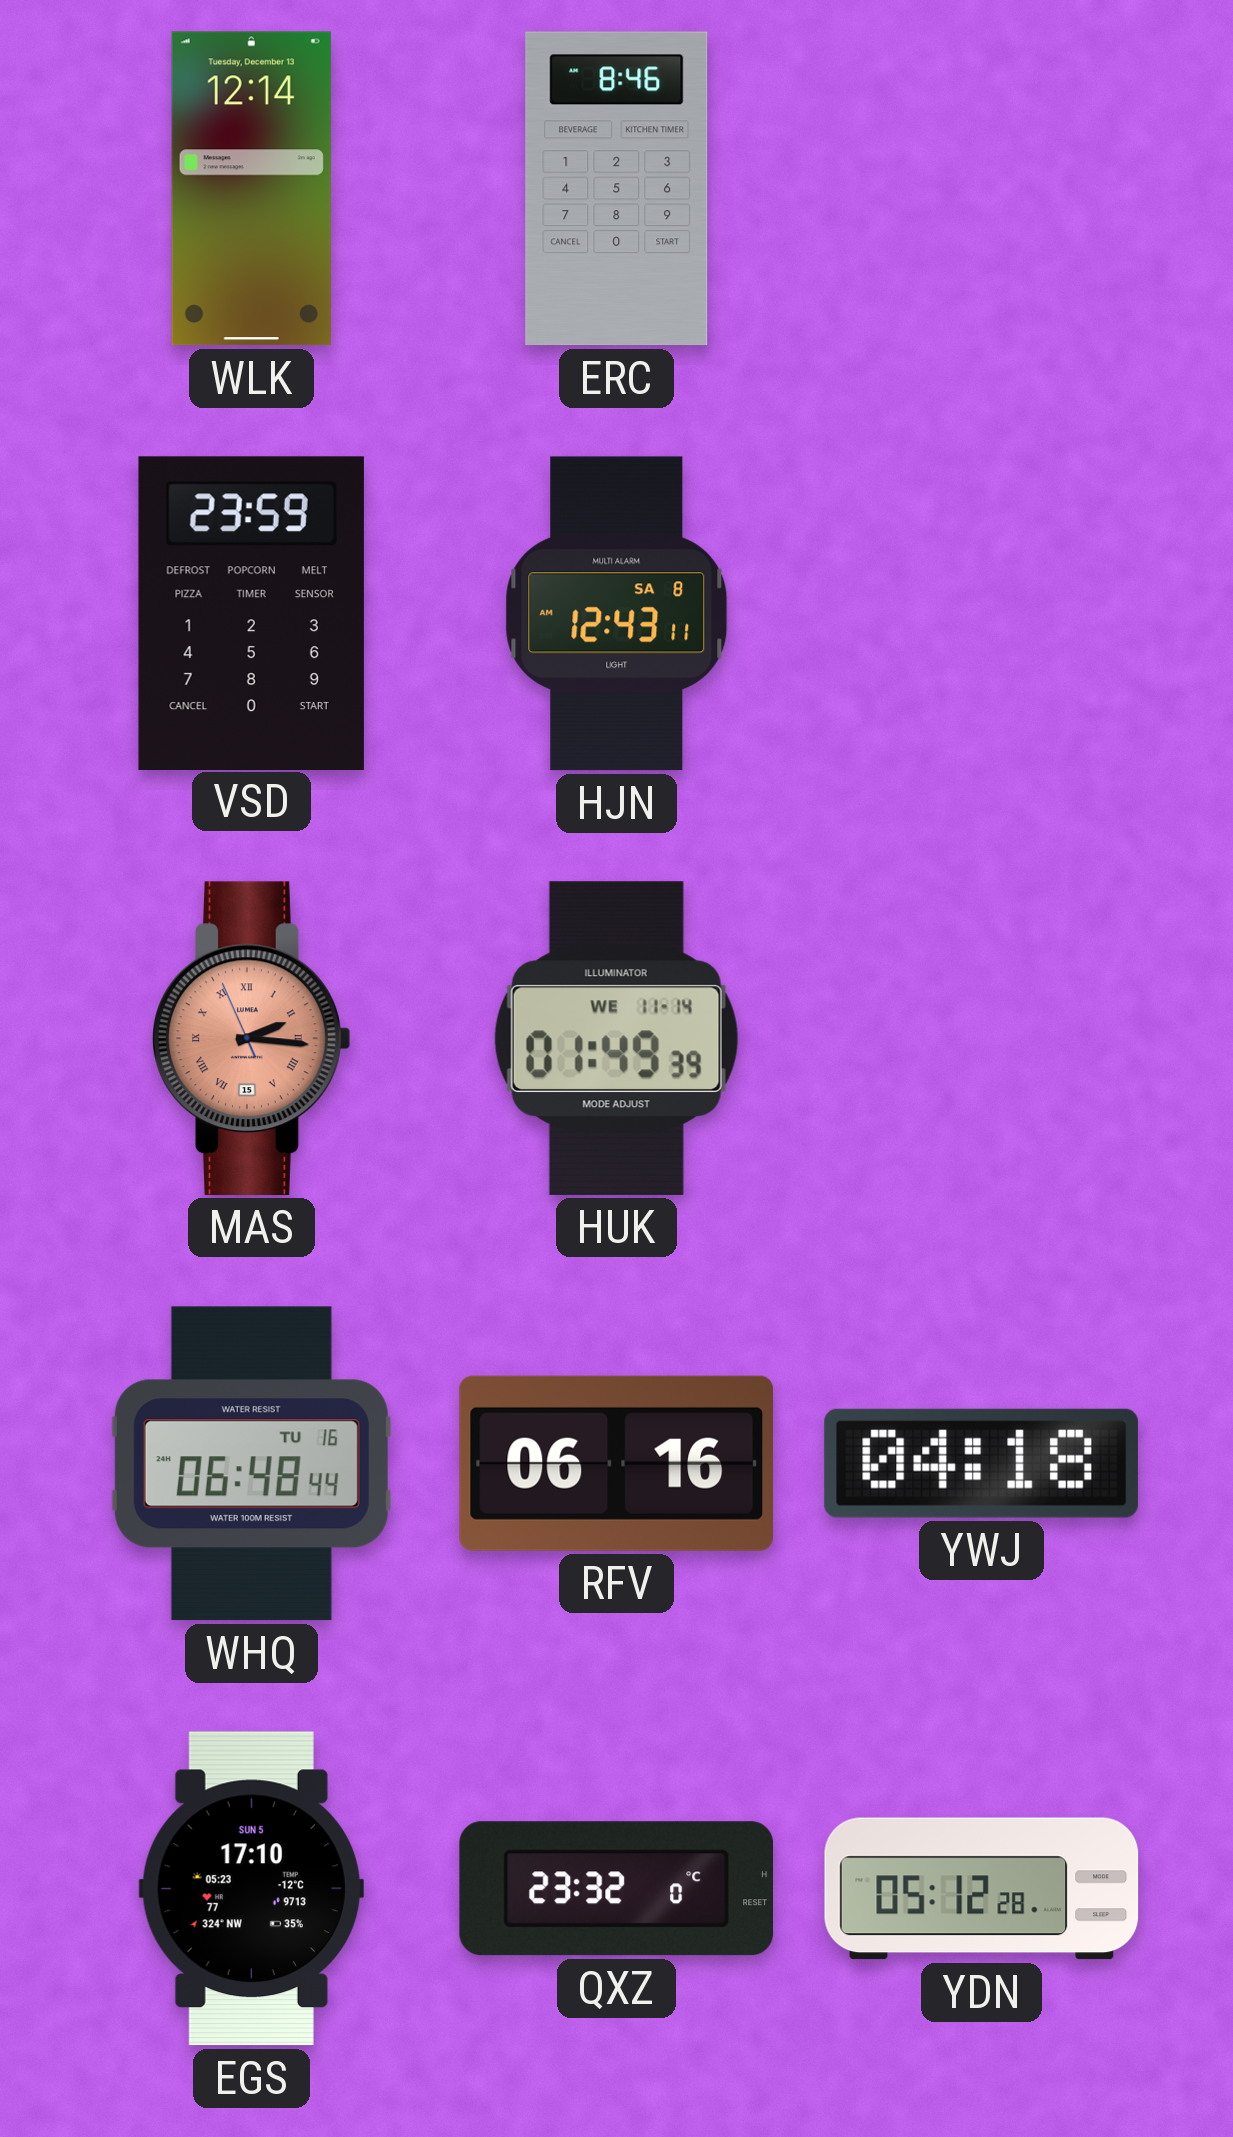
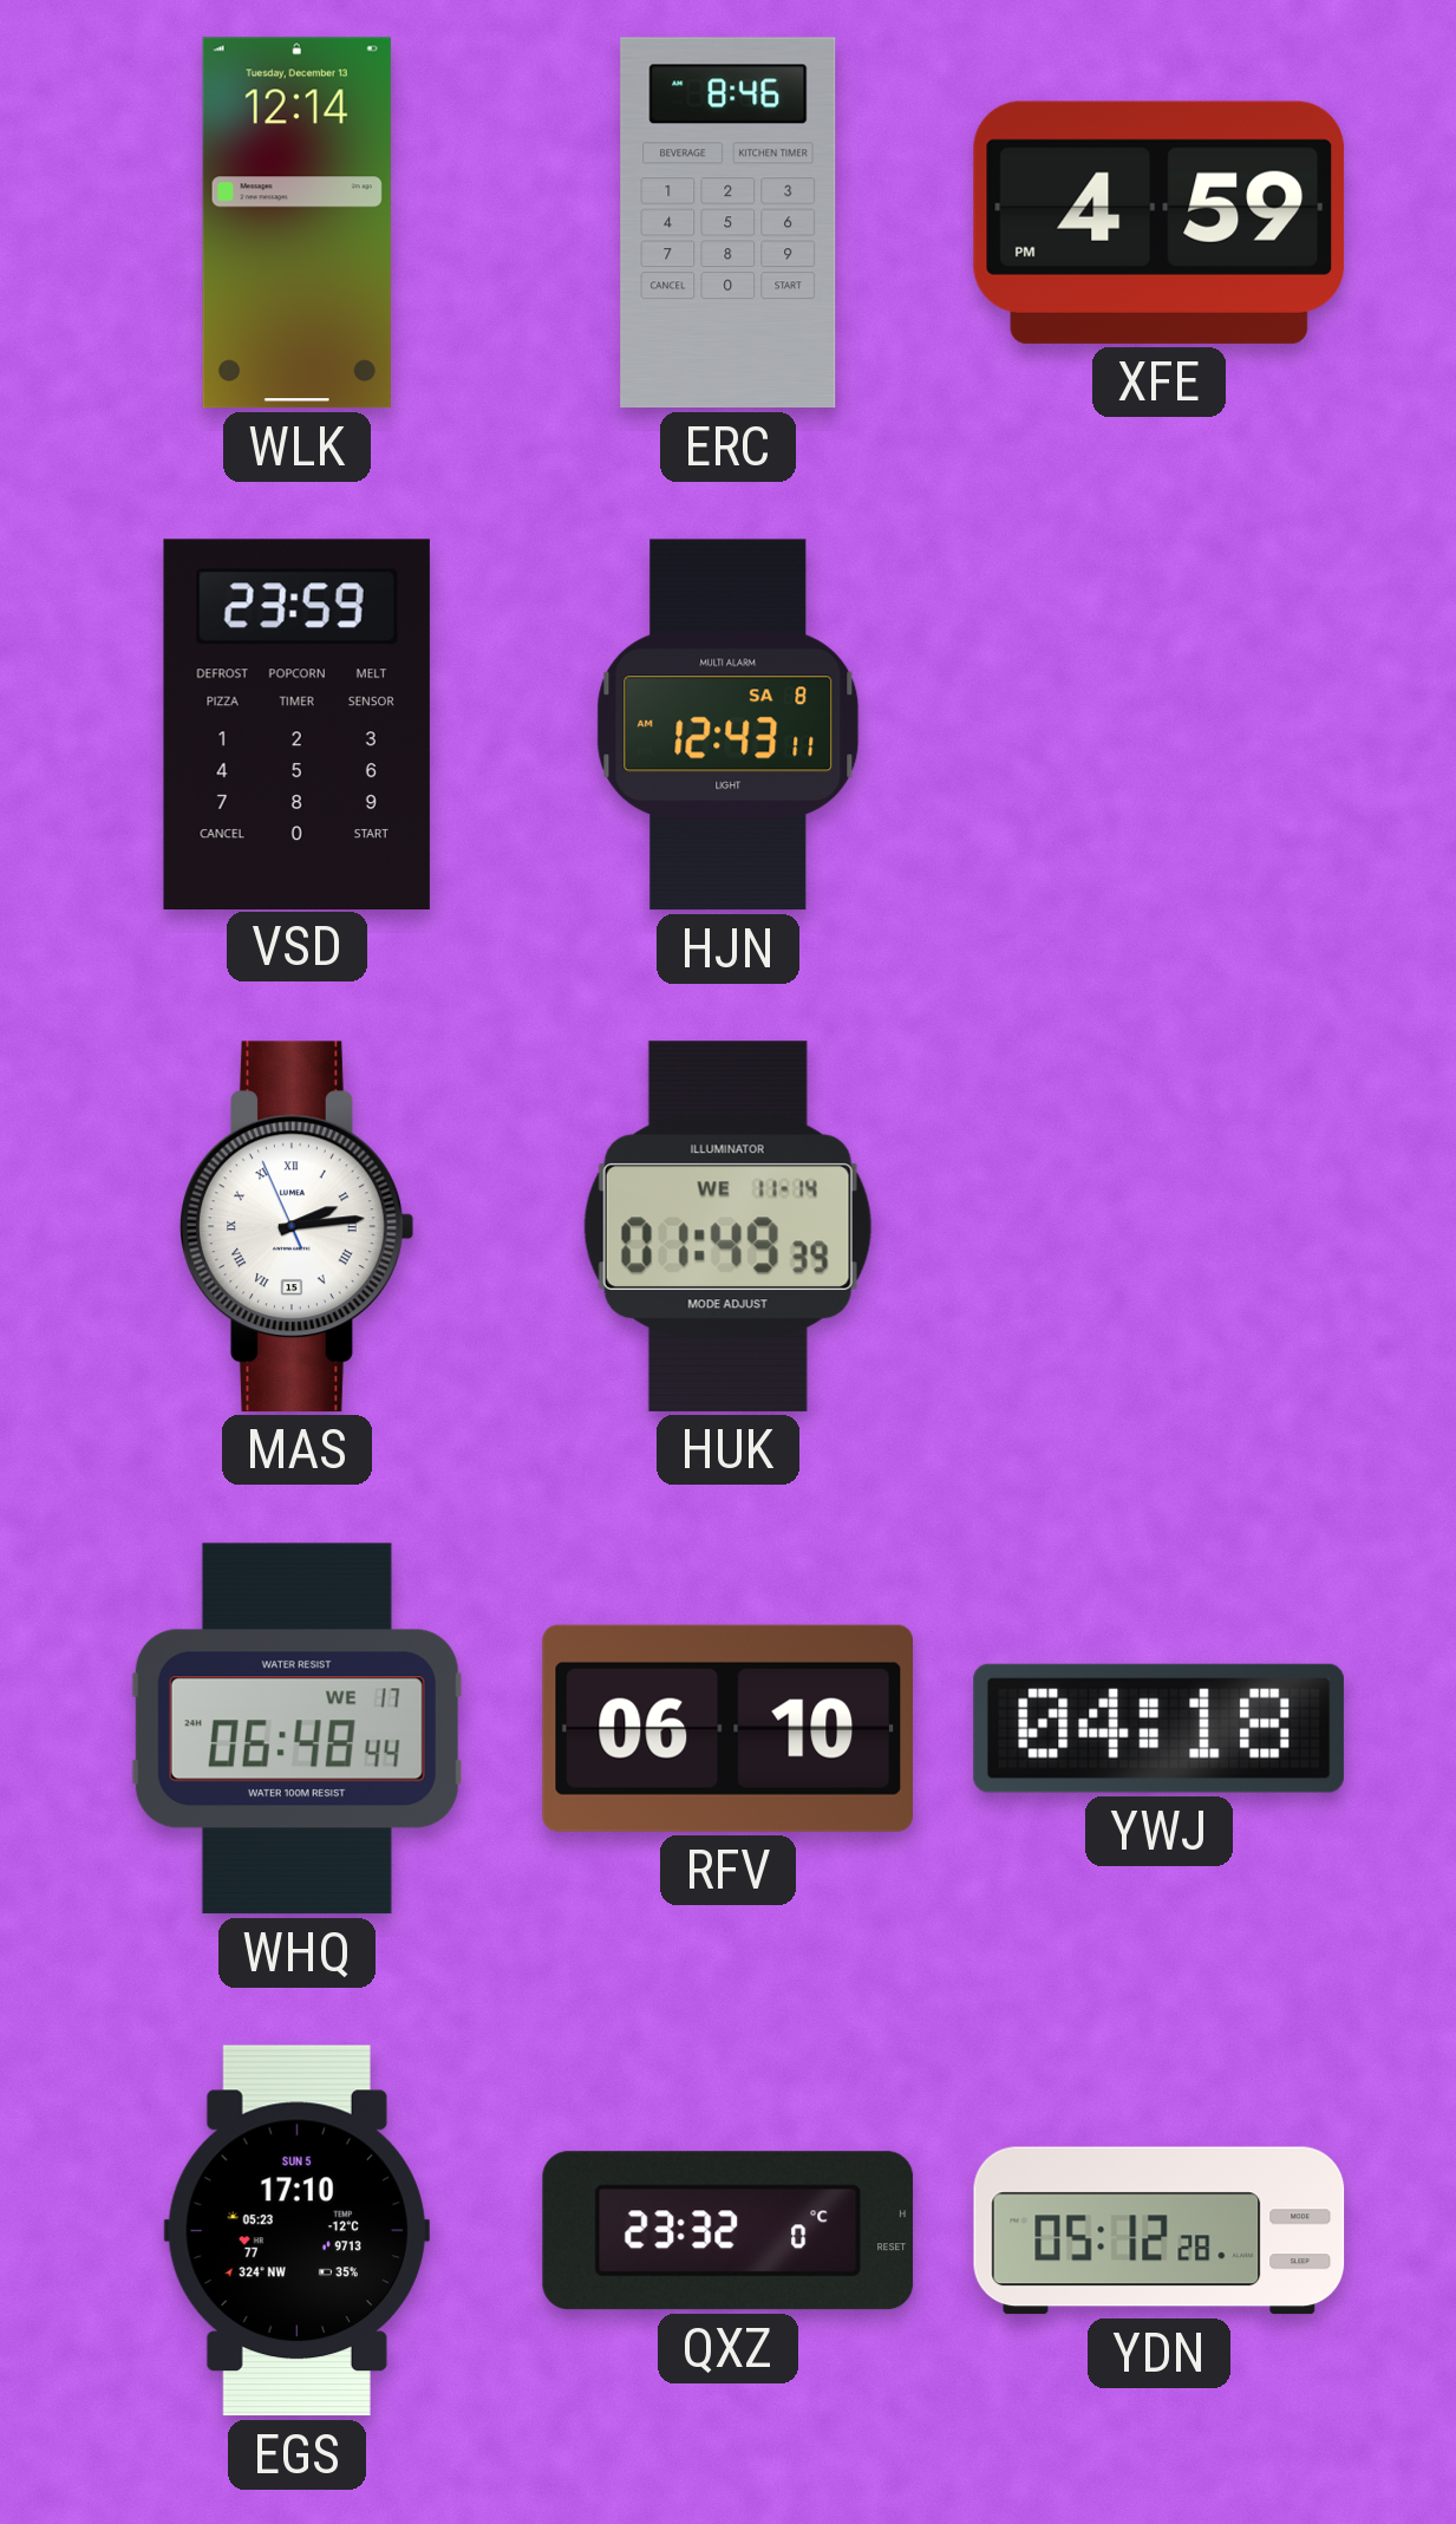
XFE: none -> 4:59
MAS: 2:15 -> 2:13
MAS dial: salmon -> white
WHQ date: TU 16 -> WE 17
RFV: 06:16 -> 06:10
